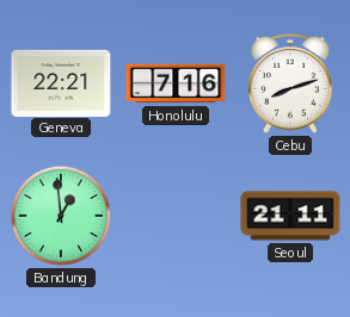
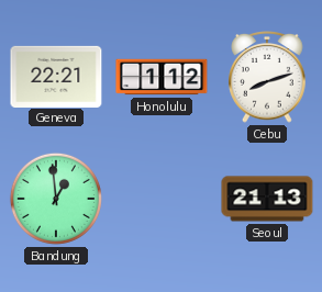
Honolulu: 7:16 -> 1:12
Seoul: 21:11 -> 21:13
